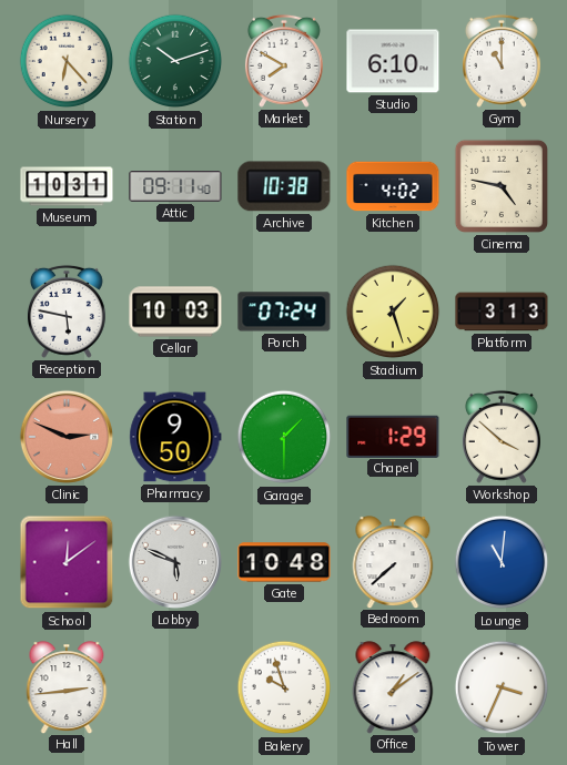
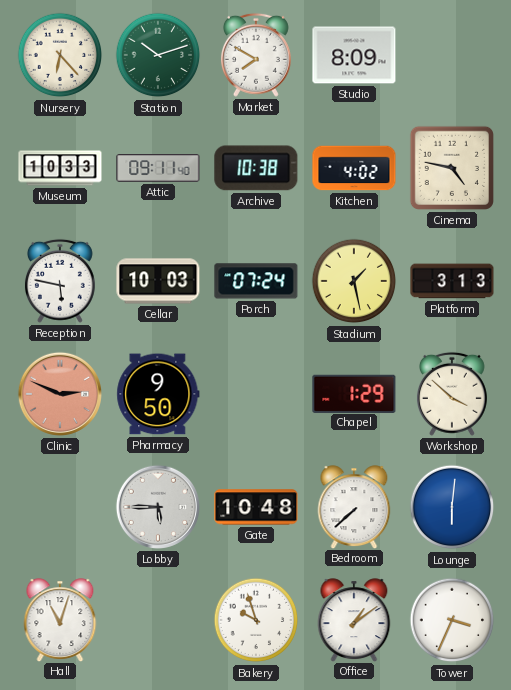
Studio: 6:10 -> 8:09
Gym: 11:00 -> none
Museum: 10:31 -> 10:33
Stadium: 1:27 -> 1:28
Garage: 1:30 -> none
School: 12:09 -> none
Lobby: 5:49 -> 5:45
Lounge: 11:01 -> 6:01
Hall: 2:44 -> 11:03
